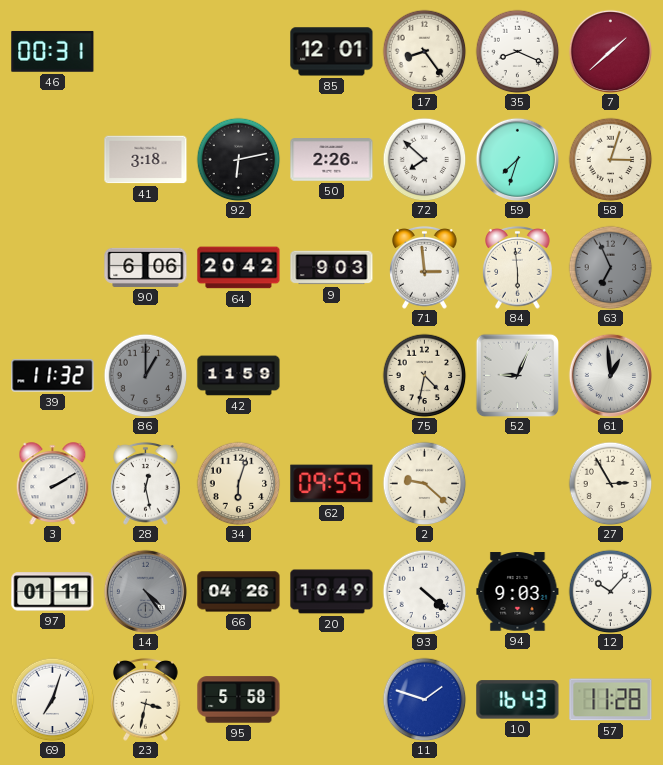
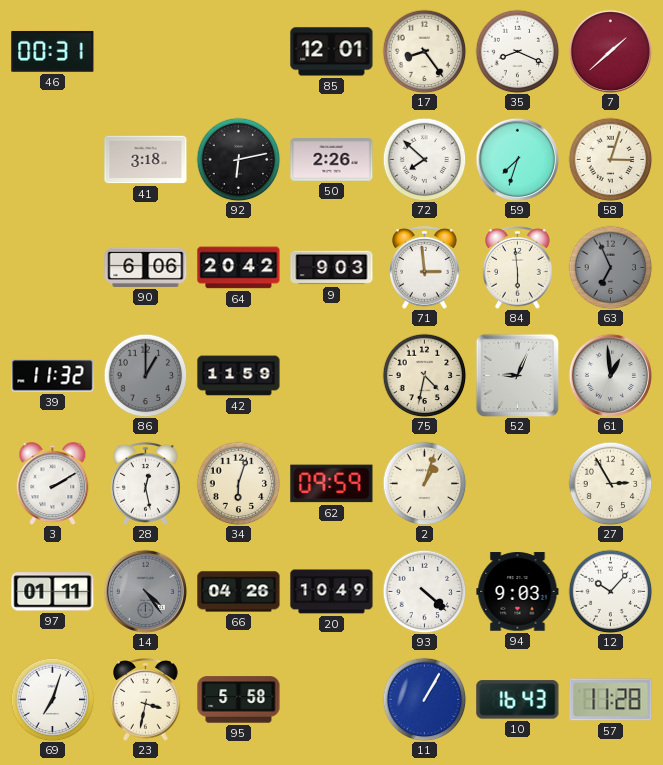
2: 9:22 -> 1:03
11: 1:48 -> 1:05
